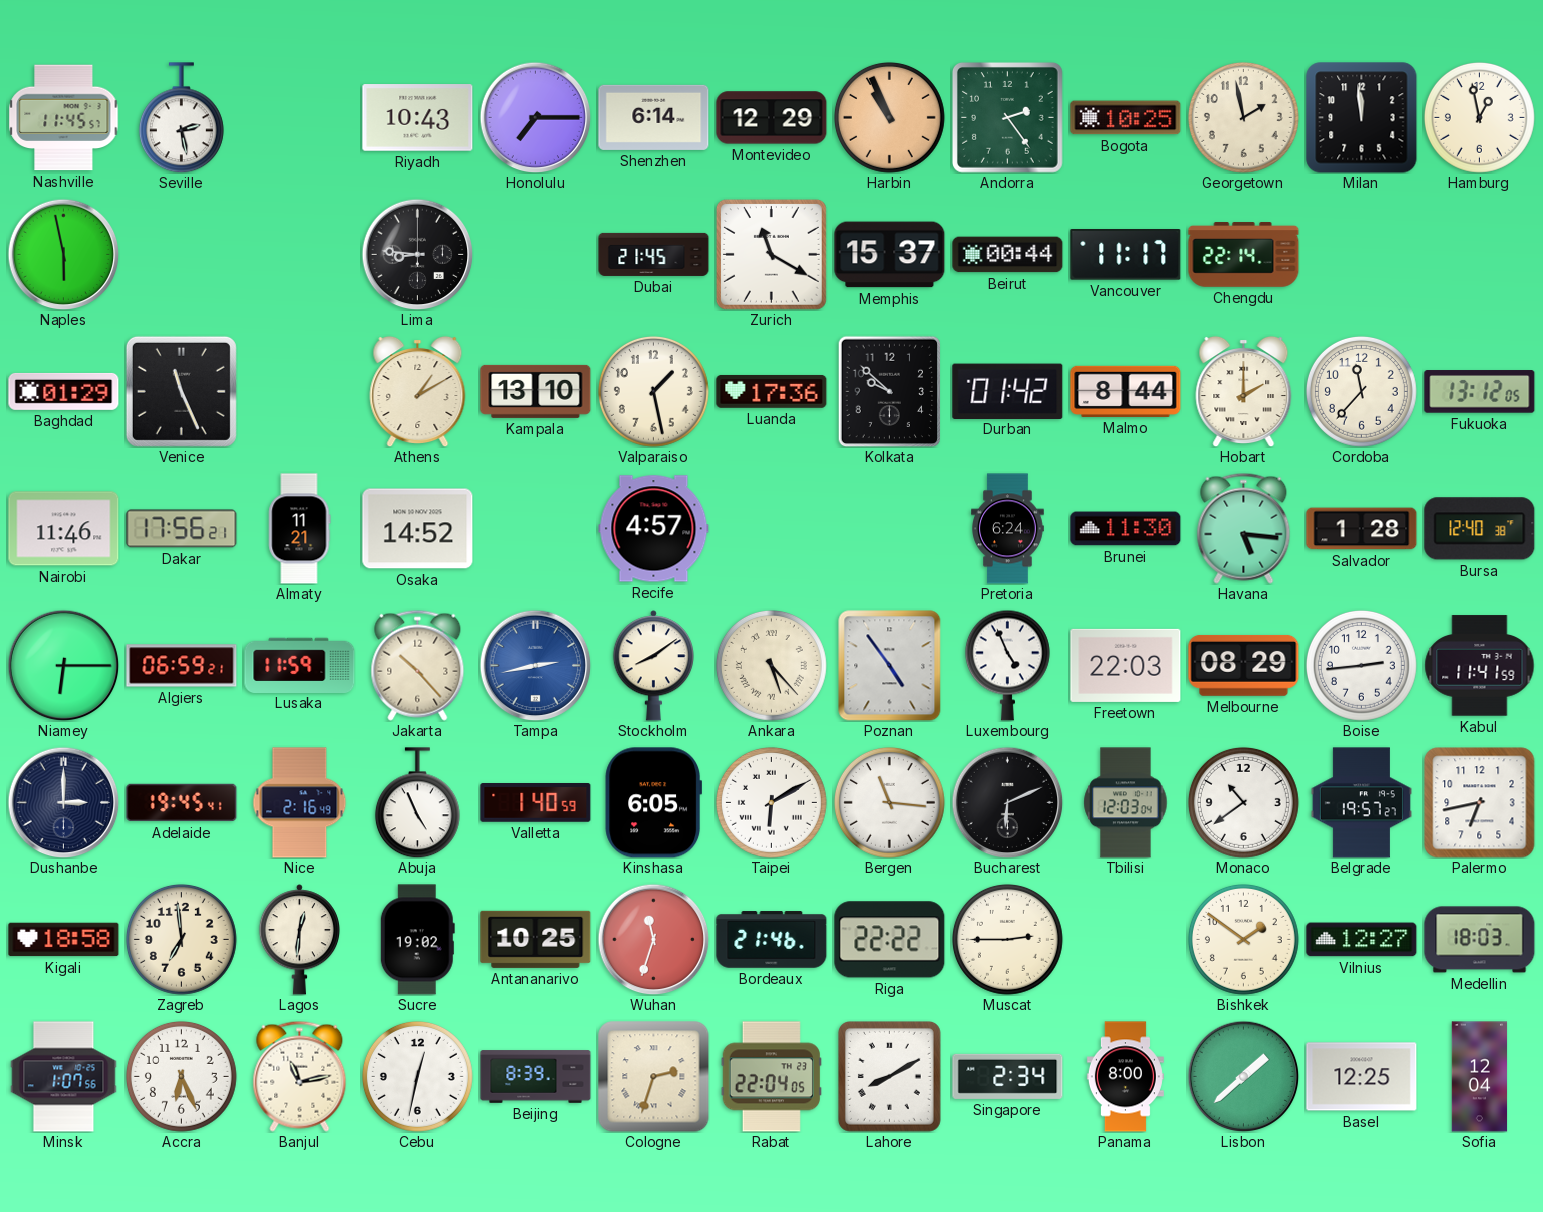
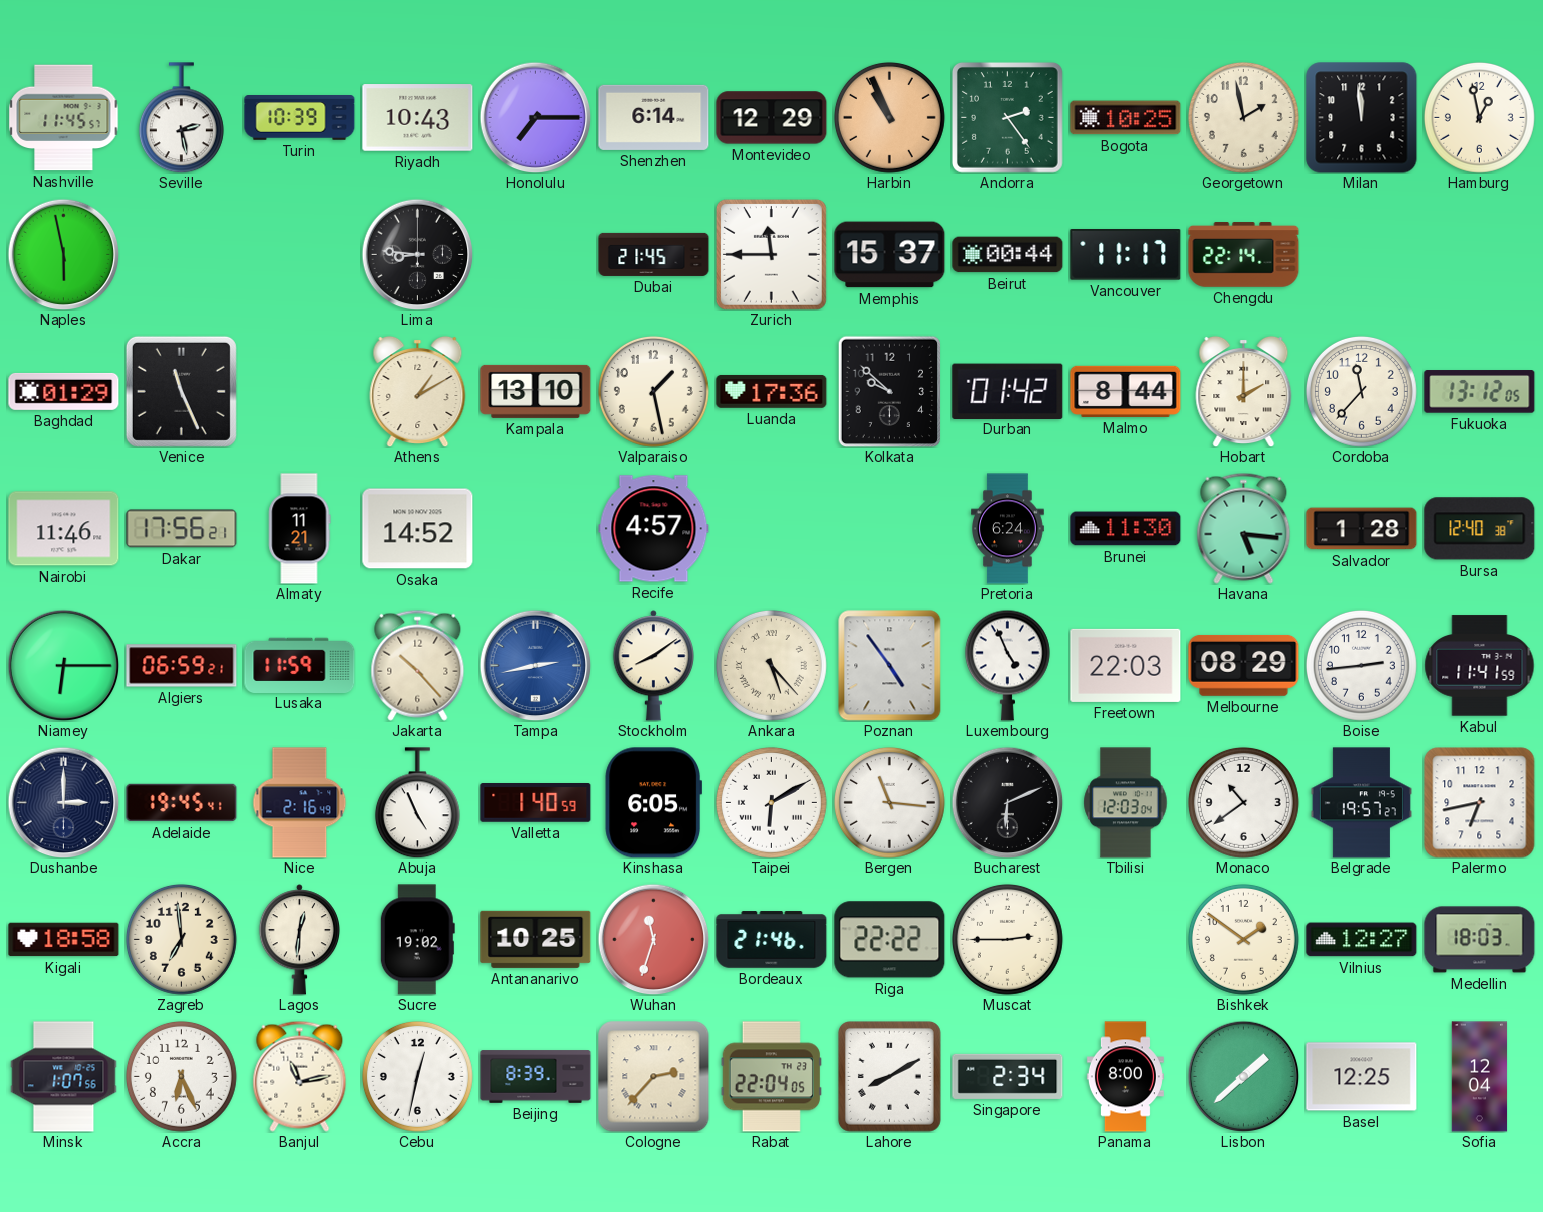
Turin: none -> 10:39
Zurich: 11:20 -> 11:45
Cologne: 2:33 -> 2:37
